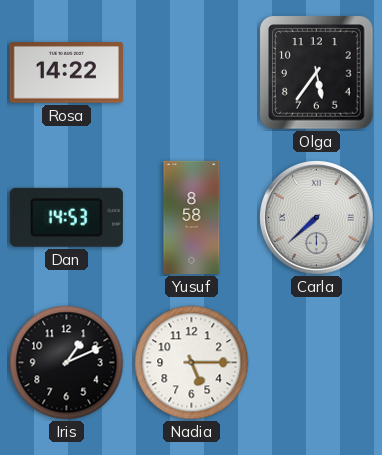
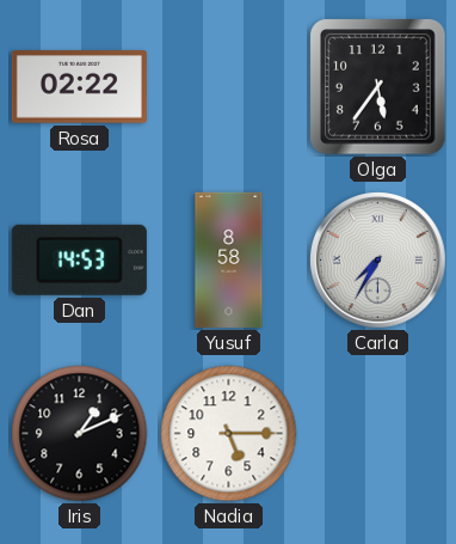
Rosa: 14:22 -> 02:22
Carla: 7:38 -> 7:35
